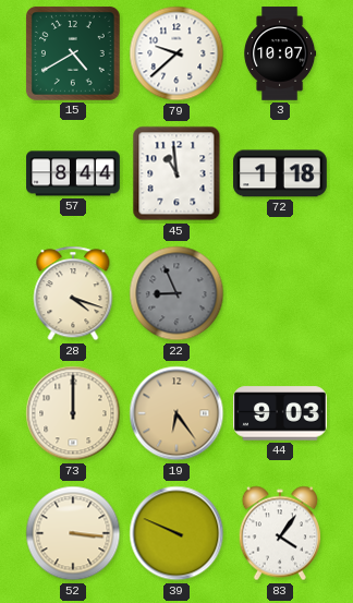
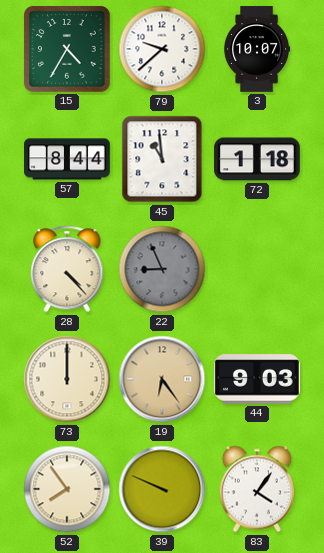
15: 4:40 -> 4:35
28: 4:18 -> 4:23
52: 3:16 -> 7:54
